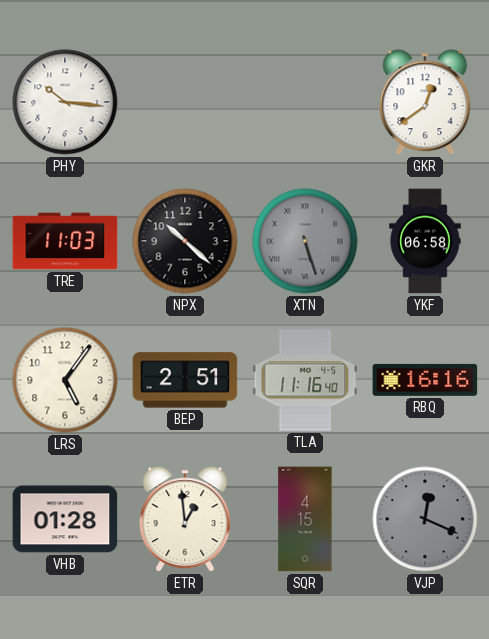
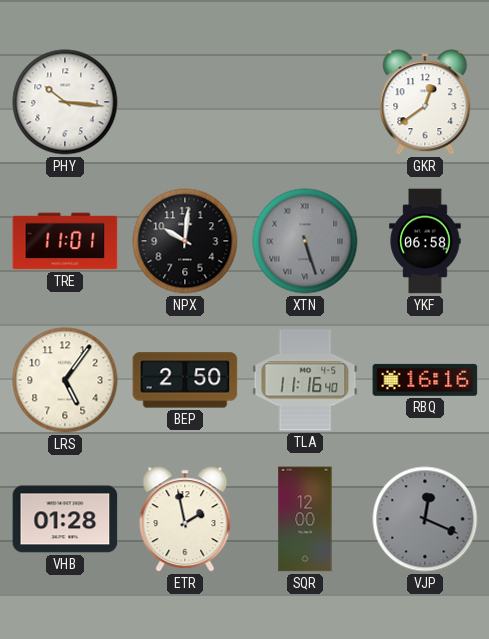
TRE: 11:03 -> 11:01
NPX: 10:22 -> 10:01
BEP: 2:51 -> 2:50
ETR: 12:59 -> 1:58
SQR: 4:15 -> 12:00
